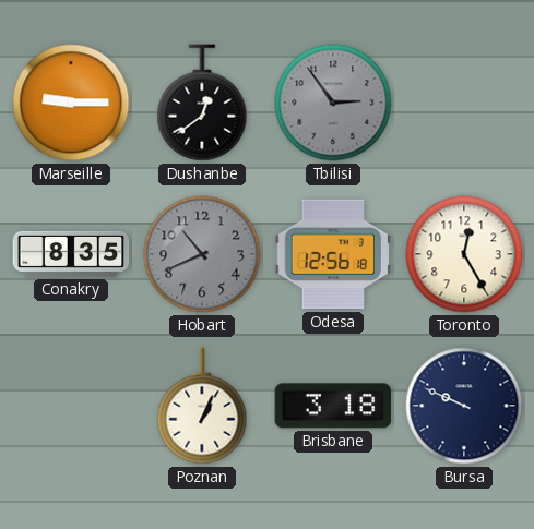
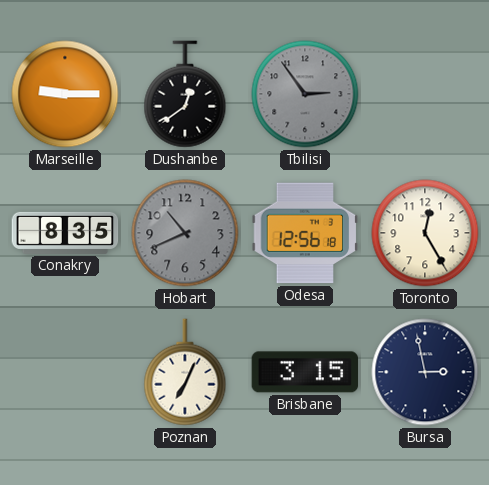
Poznan: 1:04 -> 7:04
Brisbane: 3:18 -> 3:15
Bursa: 9:49 -> 2:58
